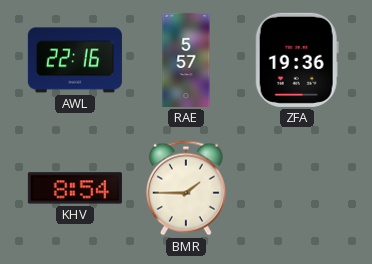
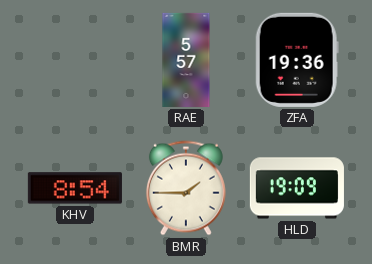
AWL: 22:16 -> none
HLD: none -> 19:09
